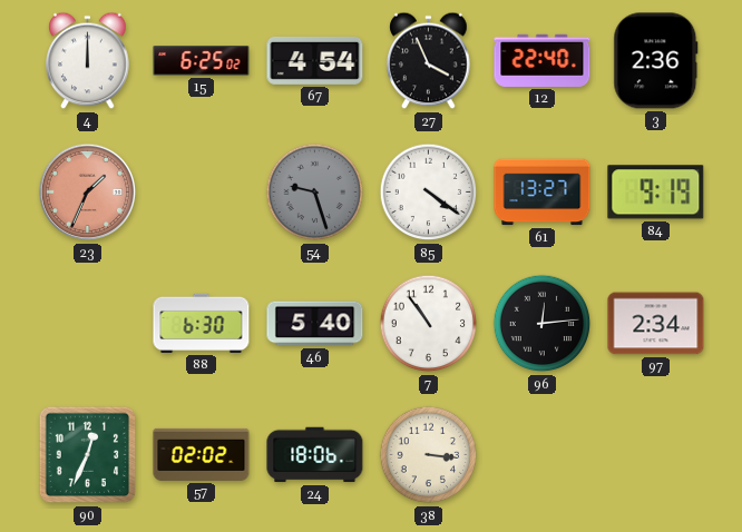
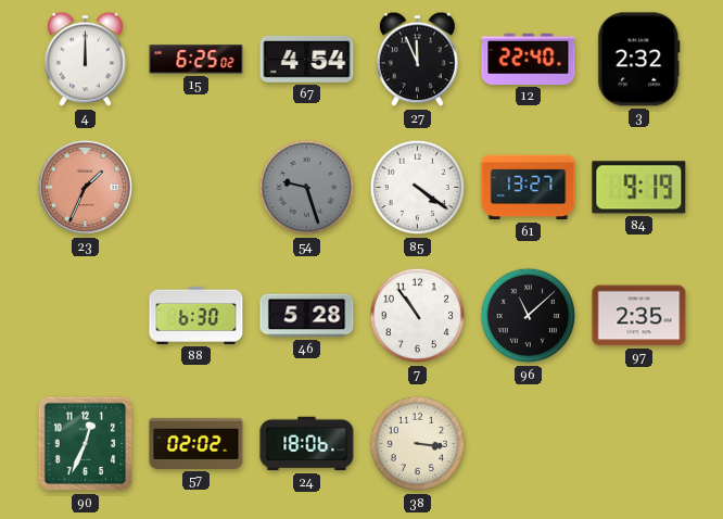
27: 3:56 -> 11:56
3: 2:36 -> 2:32
46: 5:40 -> 5:28
96: 12:14 -> 11:08
97: 2:34 -> 2:35
